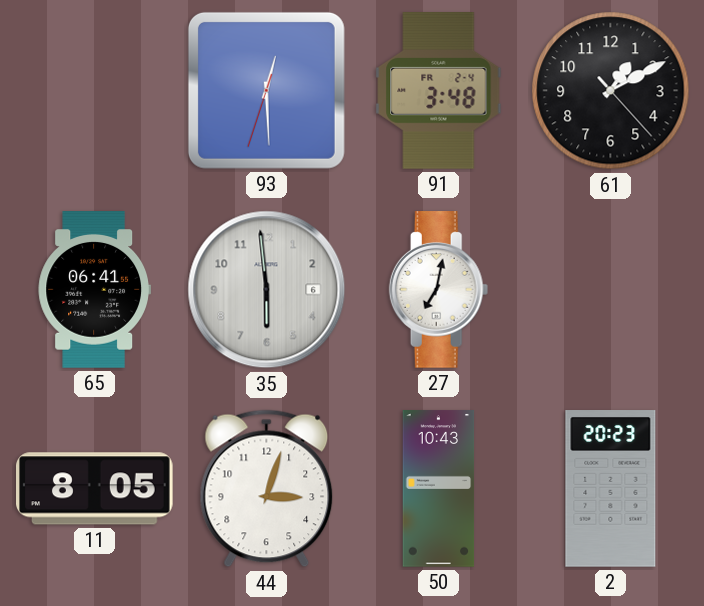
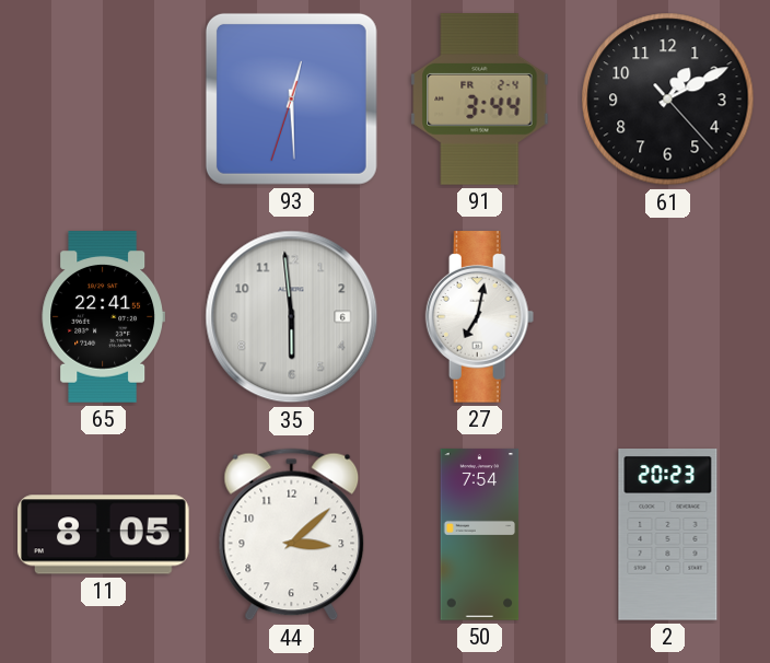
91: 3:48 -> 3:44
65: 06:41 -> 22:41
44: 3:03 -> 3:08
50: 10:43 -> 7:54
